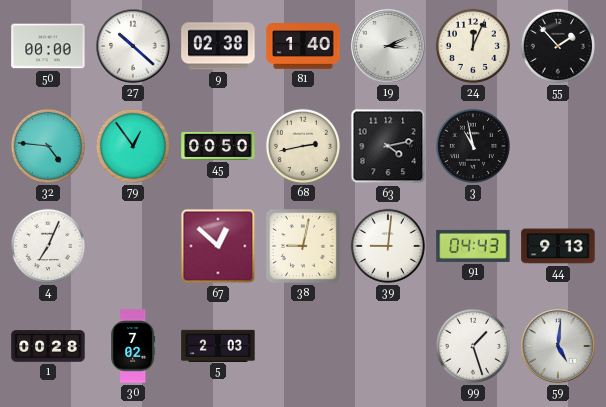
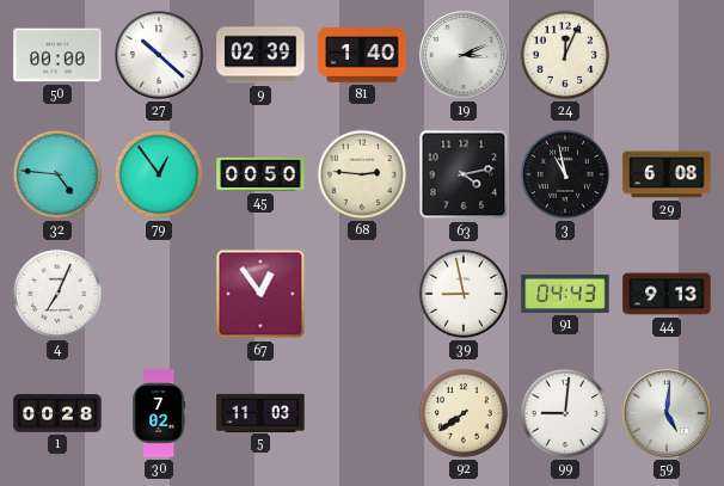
9: 02:38 -> 02:39
55: 1:53 -> none
68: 2:43 -> 2:46
29: none -> 6:08
67: 12:52 -> 12:54
38: 9:02 -> none
39: 9:01 -> 8:58
5: 2:03 -> 11:03
92: none -> 7:39
99: 1:27 -> 9:01
